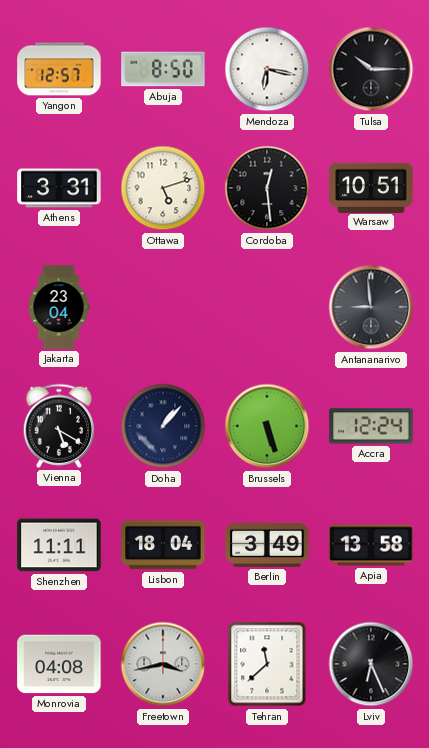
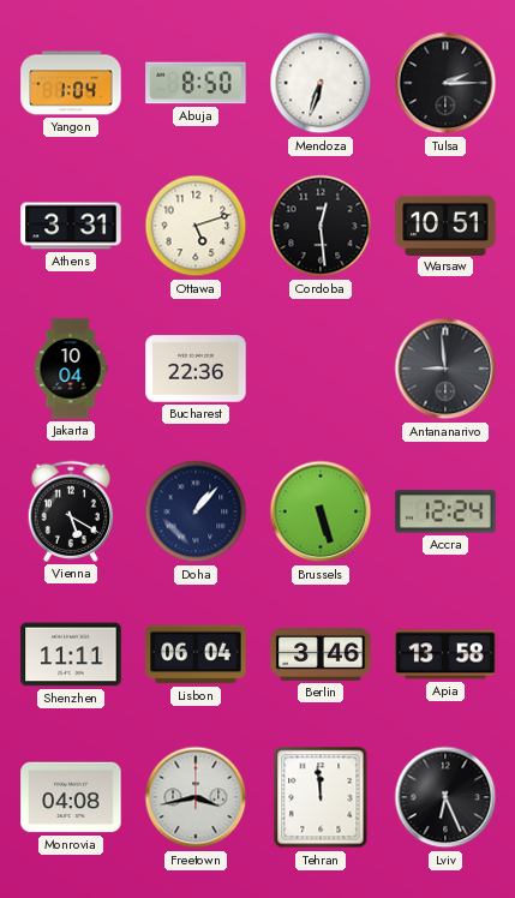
Yangon: 12:57 -> 1:04
Mendoza: 6:17 -> 6:33
Tulsa: 10:15 -> 2:15
Jakarta: 23:04 -> 10:04
Bucharest: none -> 22:36
Lisbon: 18:04 -> 06:04
Berlin: 3:49 -> 3:46
Tehran: 11:38 -> 11:59
